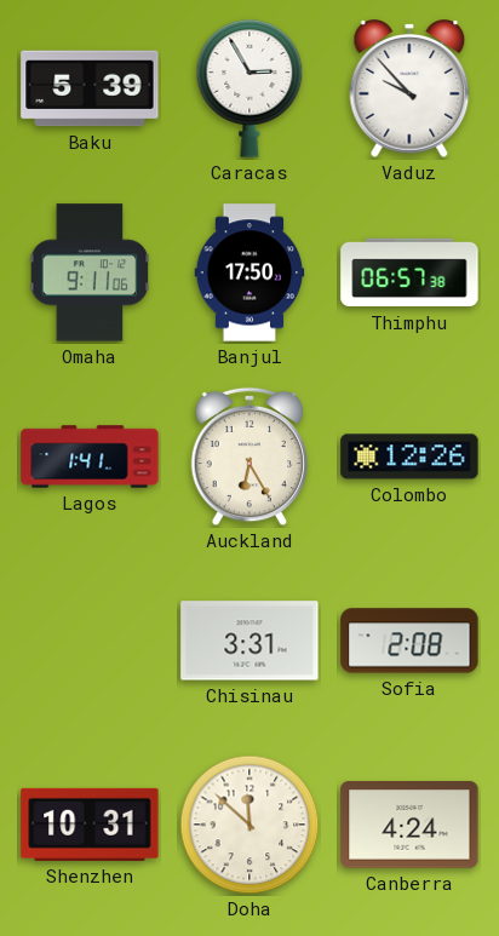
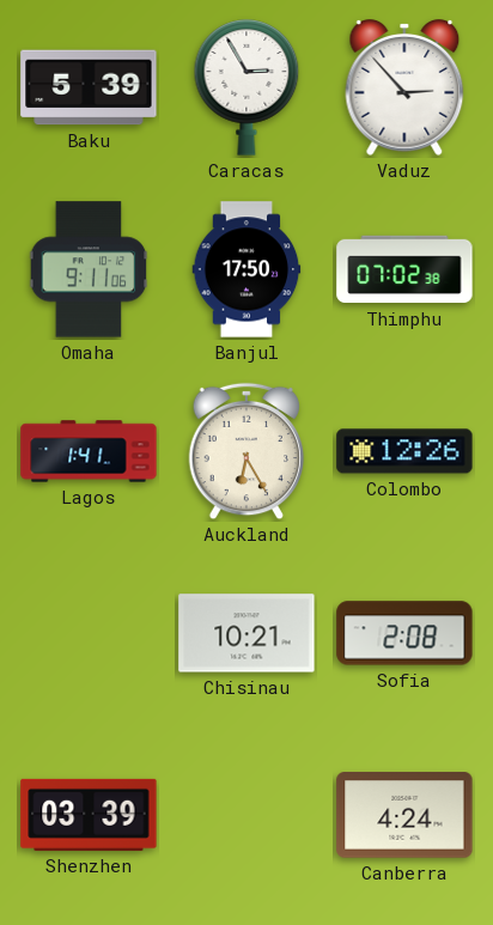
Vaduz: 9:53 -> 2:53
Thimphu: 06:57 -> 07:02
Chisinau: 3:31 -> 10:21
Shenzhen: 10:31 -> 03:39
Doha: 11:52 -> none
